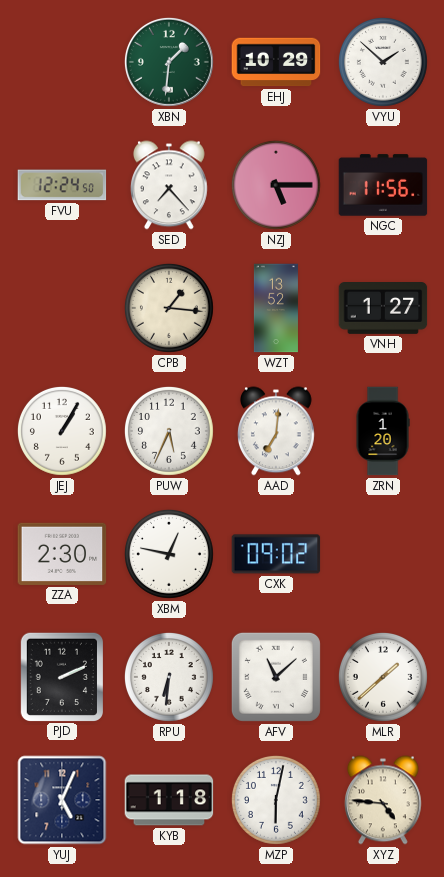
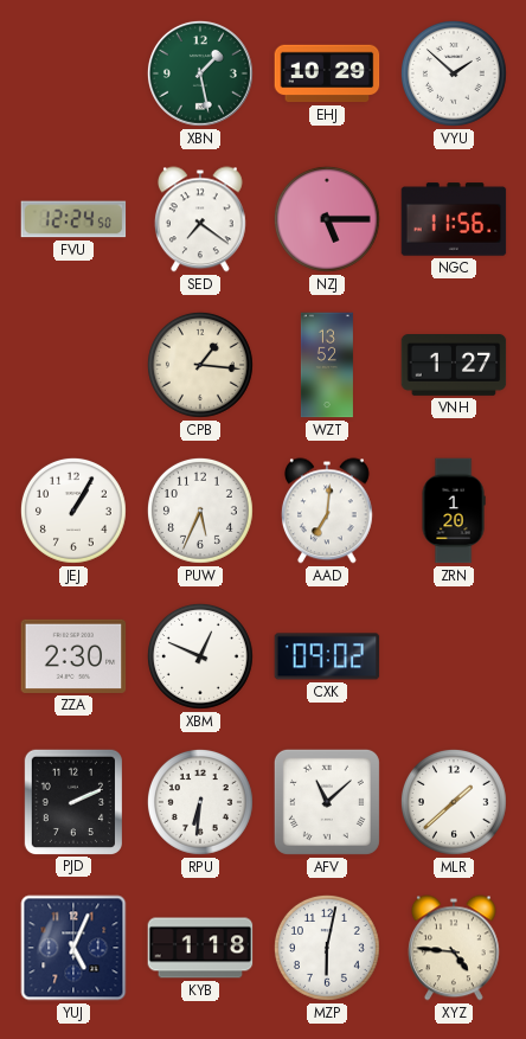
XBN: 1:31 -> 1:28
SED: 7:23 -> 7:21
XBM: 12:47 -> 12:49
